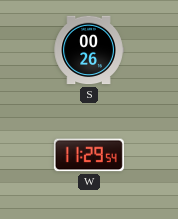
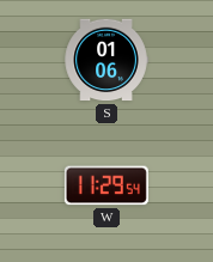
S: 00:26 -> 01:06
